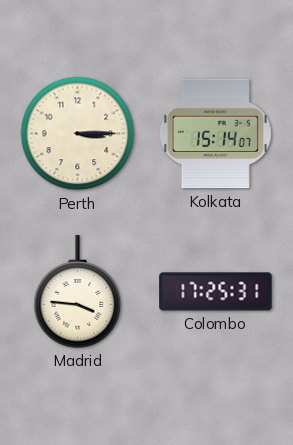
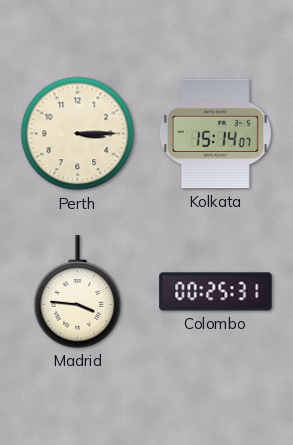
Colombo: 17:25 -> 00:25
